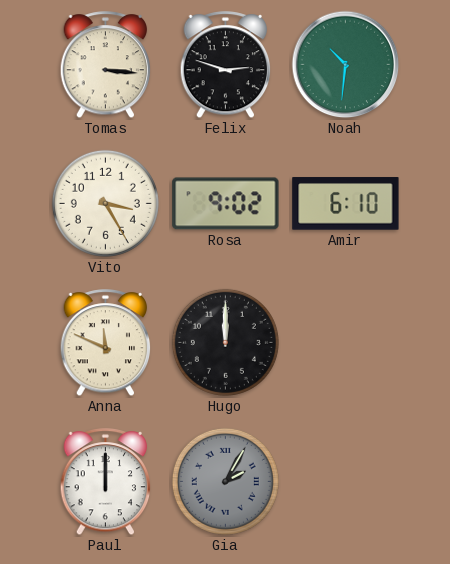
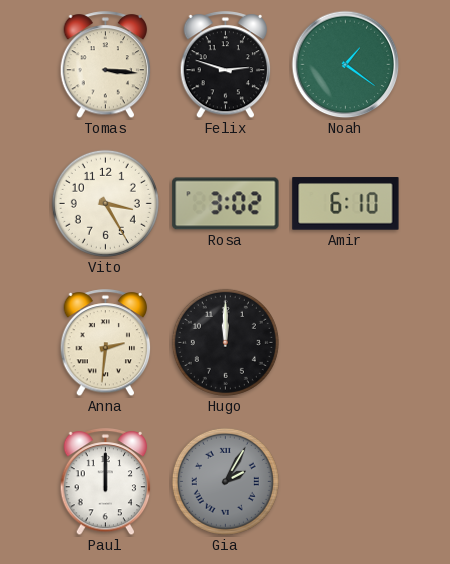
Noah: 10:31 -> 1:21
Rosa: 9:02 -> 3:02
Anna: 11:49 -> 2:31
